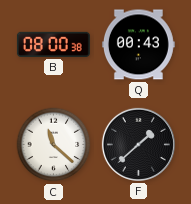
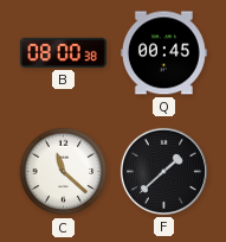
Q: 00:43 -> 00:45
